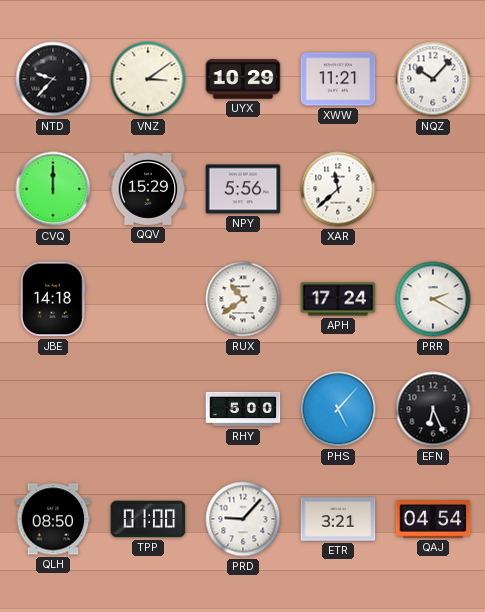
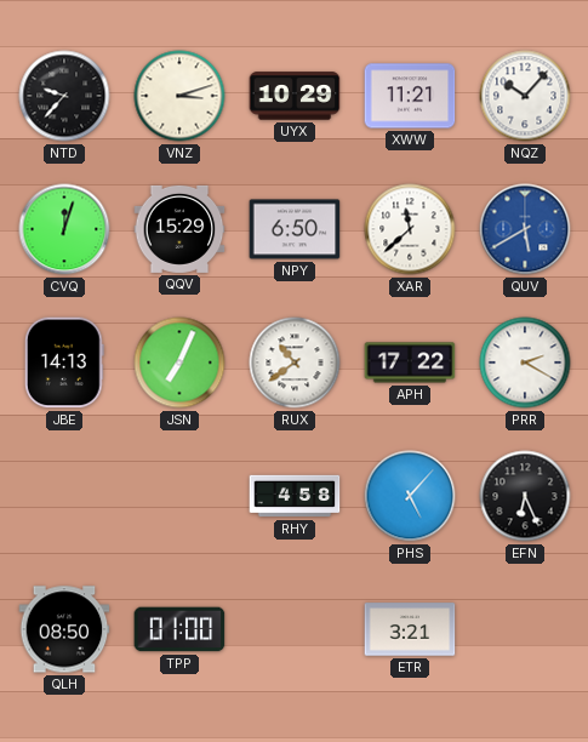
VNZ: 3:09 -> 3:12
CVQ: 12:00 -> 12:03
NPY: 5:56 -> 6:50
QUV: none -> 5:40
JBE: 14:18 -> 14:13
JSN: none -> 7:04
APH: 17:24 -> 17:22
RHY: 5:00 -> 4:58
PRD: 9:07 -> none
QAJ: 04:54 -> none
